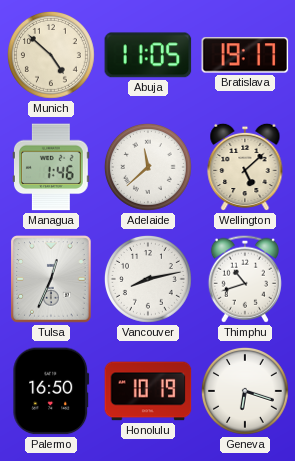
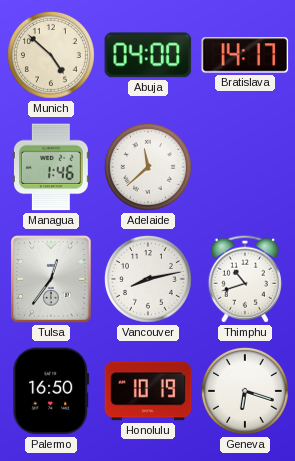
Abuja: 11:05 -> 04:00
Bratislava: 19:17 -> 14:17
Wellington: 5:08 -> none
Tulsa: 12:34 -> 12:36
